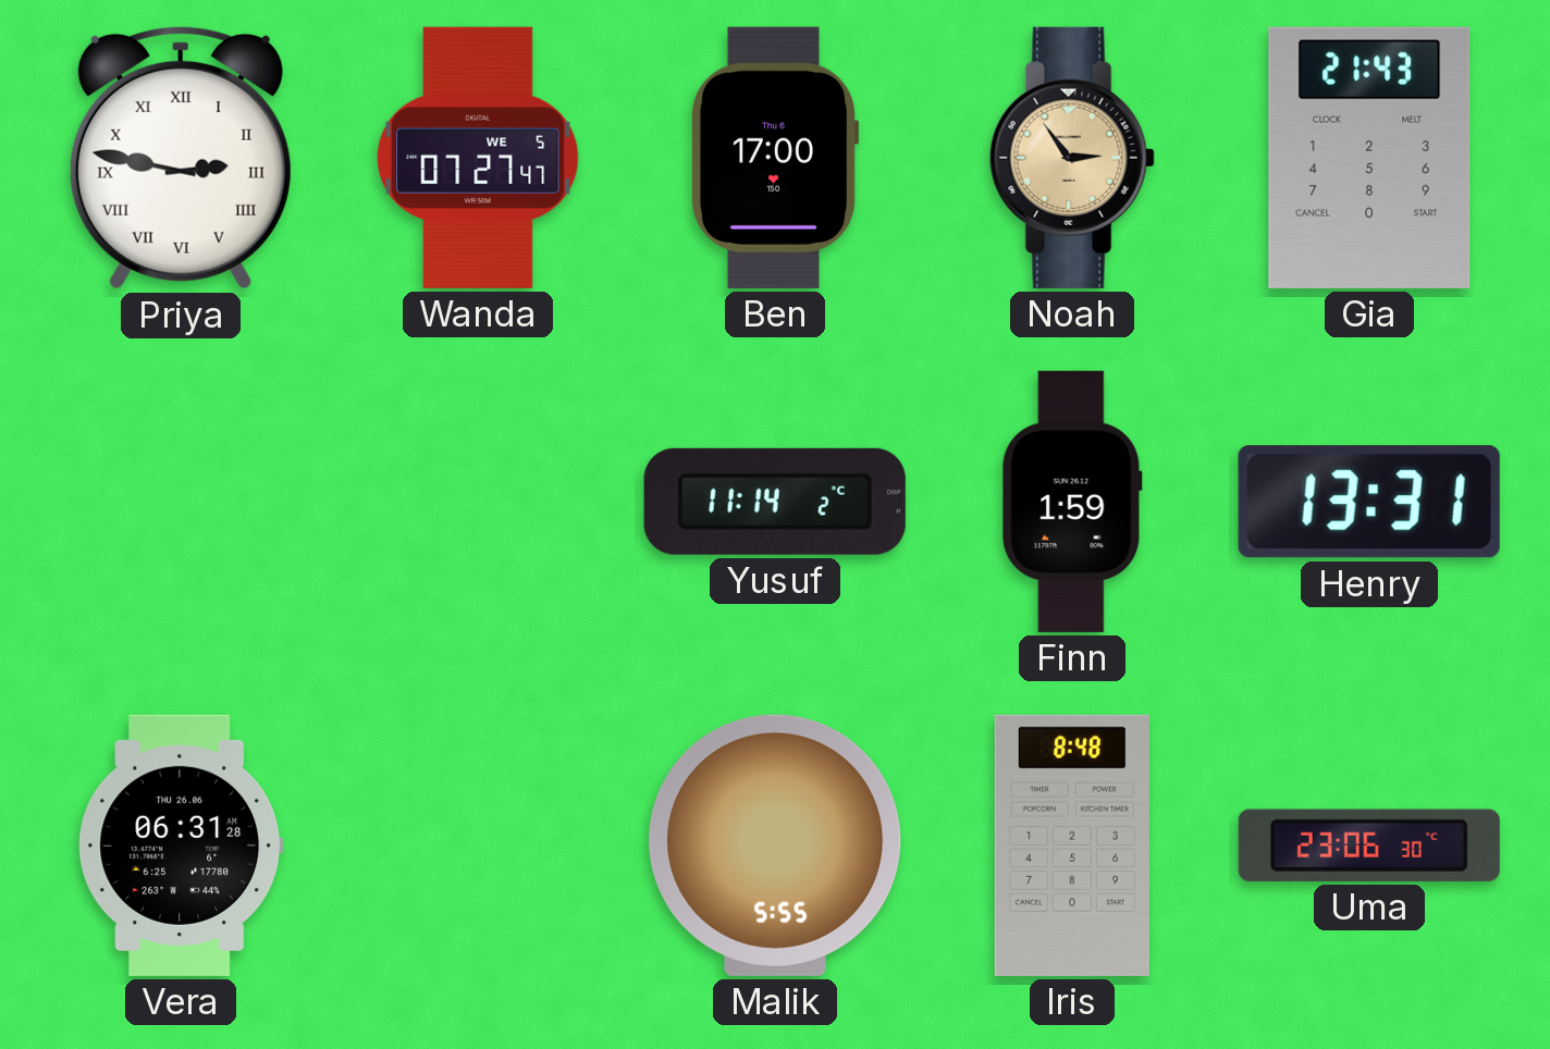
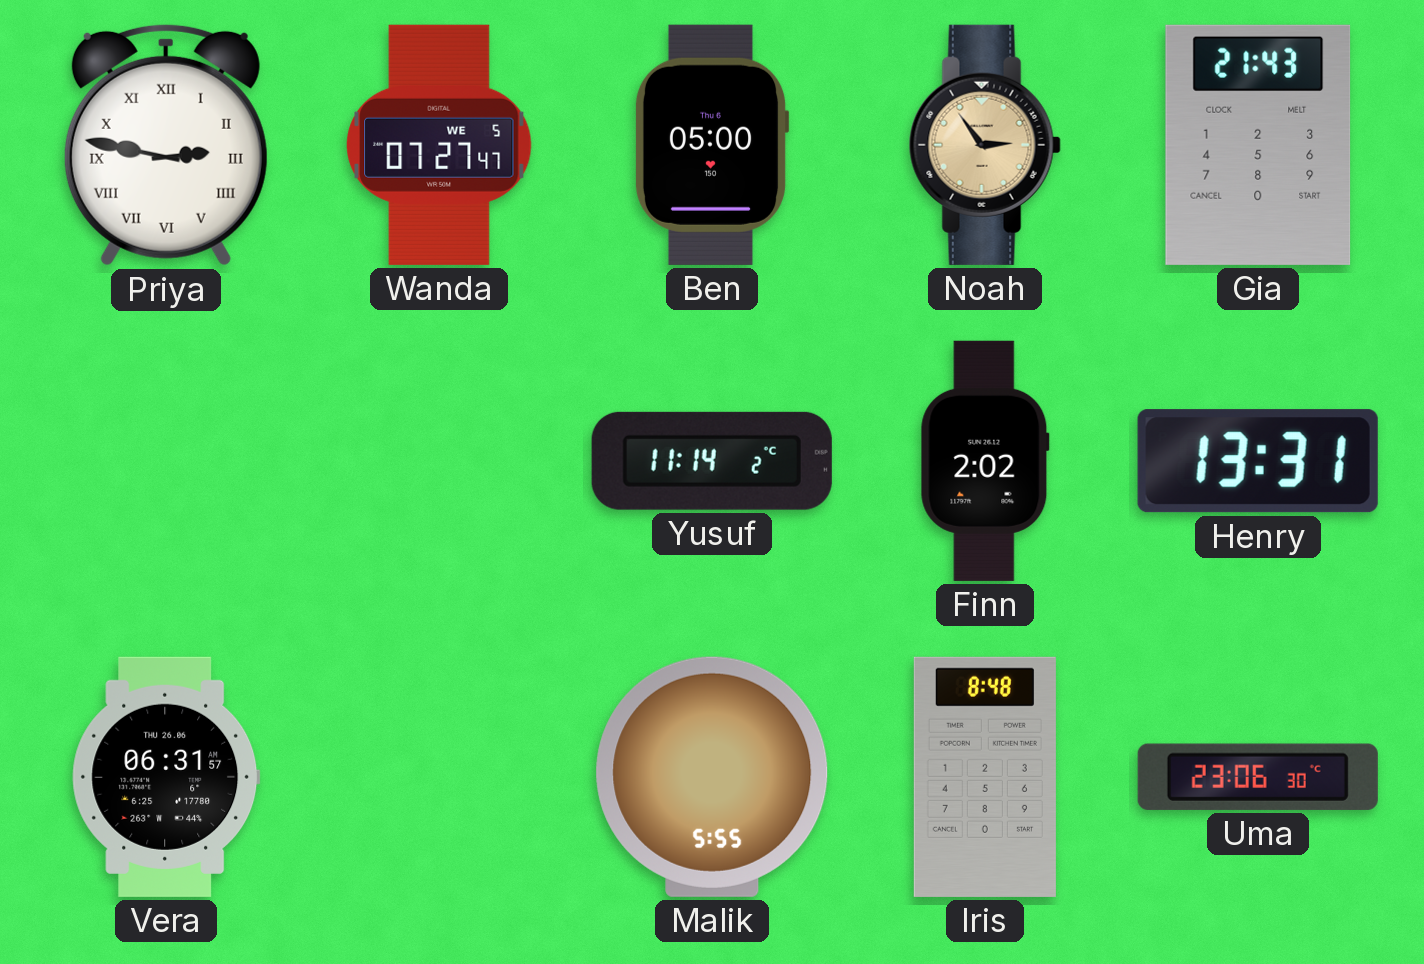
Ben: 17:00 -> 05:00
Finn: 1:59 -> 2:02
Vera: 06:31:28 -> 06:31:57
